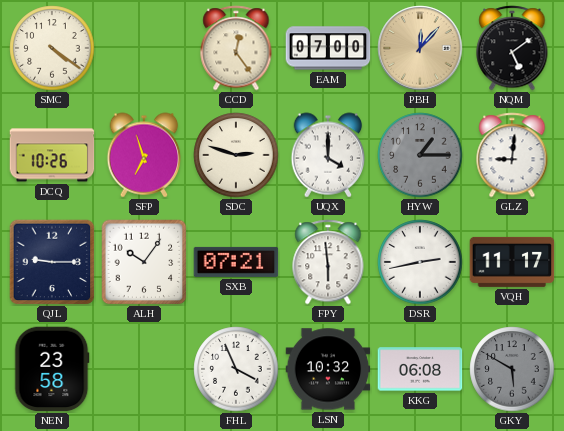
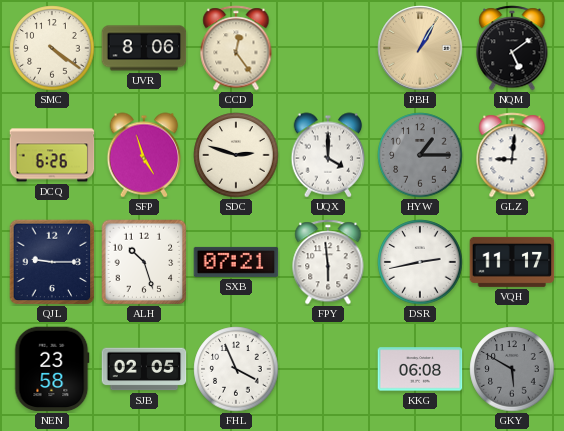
UVR: none -> 8:06
EAM: 07:00 -> none
PBH: 12:07 -> 1:05
DCQ: 10:26 -> 6:26
SFP: 6:57 -> 4:57
ALH: 10:06 -> 10:27
SJB: none -> 02:05
LSN: 10:32 -> none
